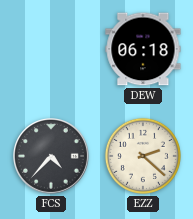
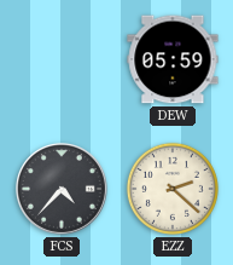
DEW: 06:18 -> 05:59
